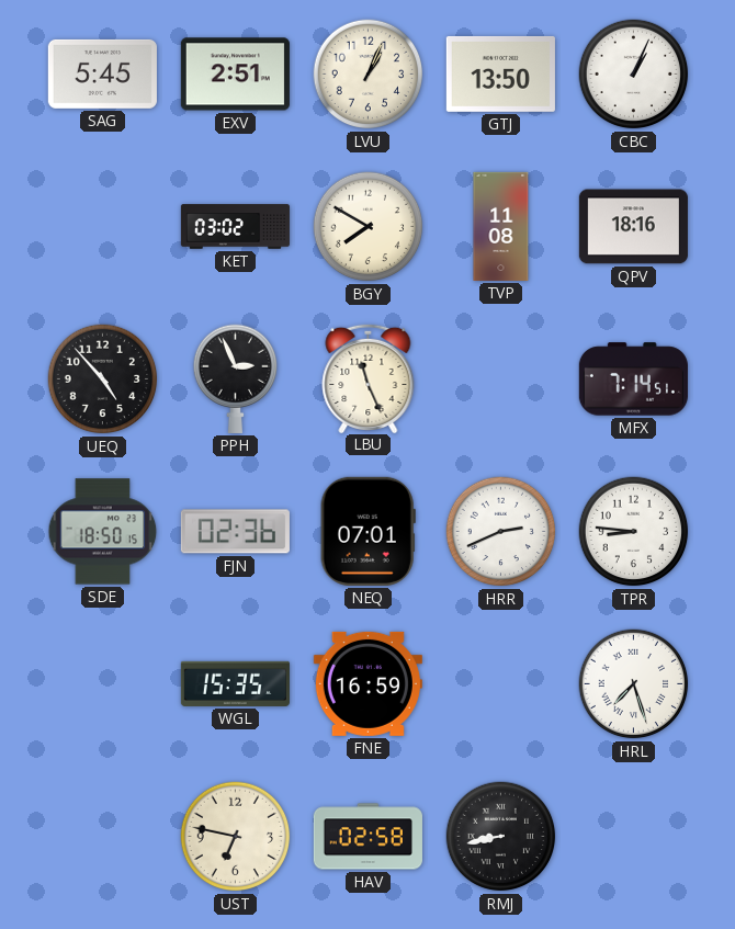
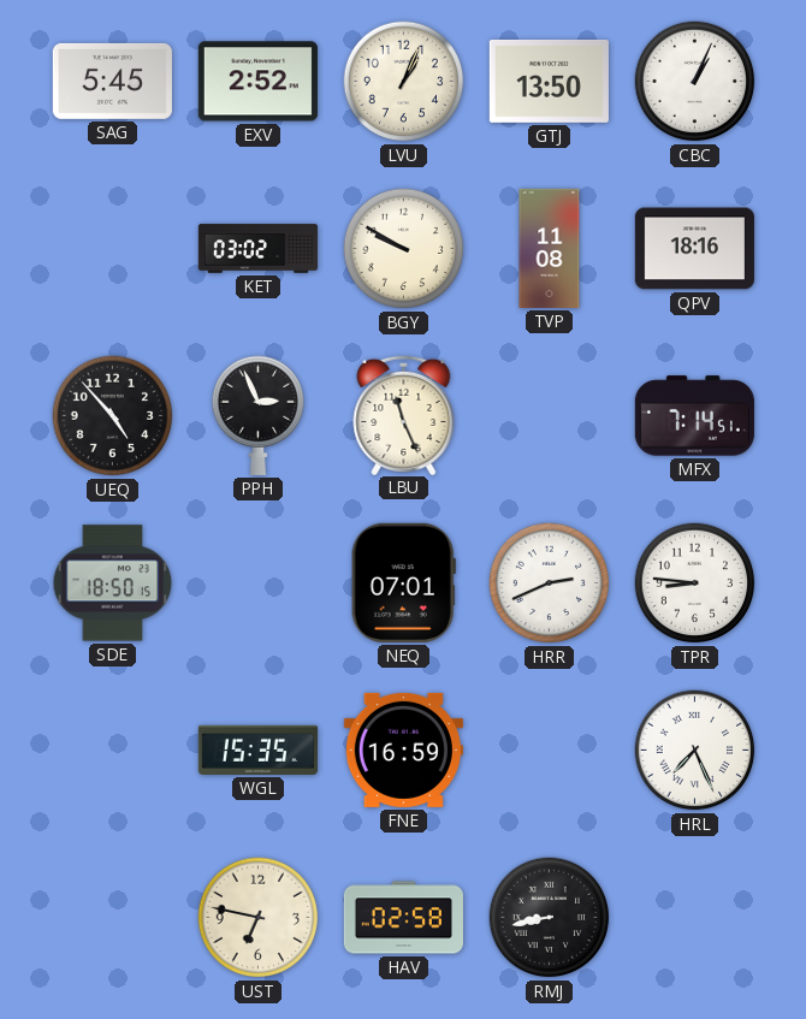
EXV: 2:51 -> 2:52
BGY: 7:50 -> 9:50
FJN: 02:36 -> none
HRL: 7:27 -> 7:26
